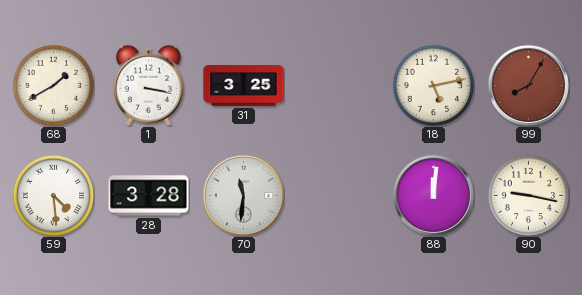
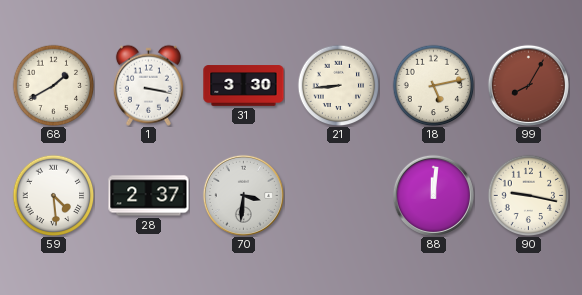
31: 3:25 -> 3:30
21: none -> 8:44
28: 3:28 -> 2:37
70: 11:31 -> 3:31
